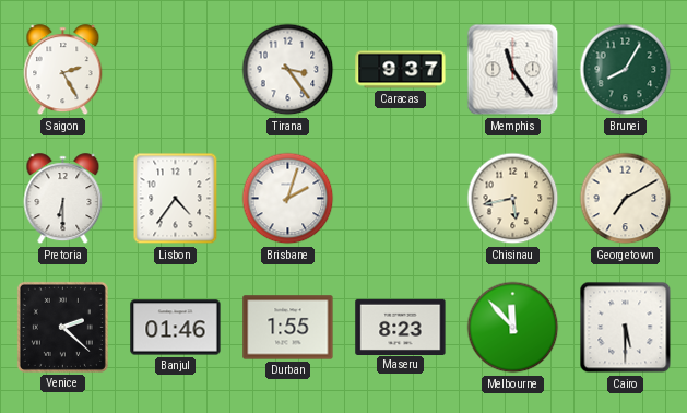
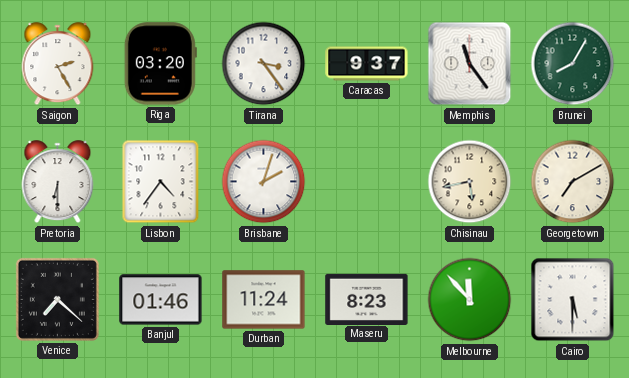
Riga: none -> 03:20
Venice: 2:22 -> 7:22
Durban: 1:55 -> 11:24
